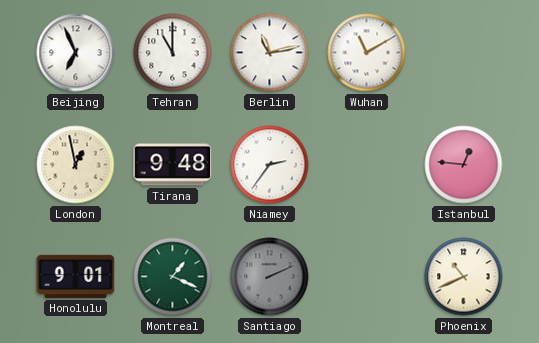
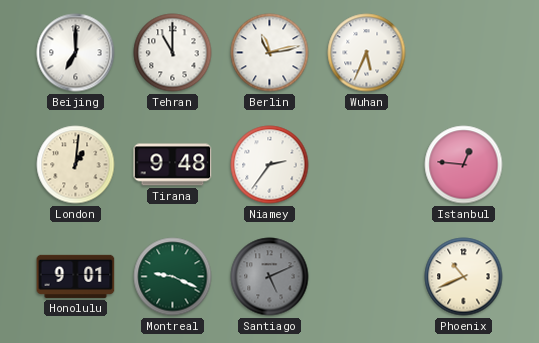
Beijing: 6:56 -> 7:00
Wuhan: 11:10 -> 5:34
London: 12:58 -> 1:01
Montreal: 1:19 -> 9:19
Santiago: 2:11 -> 5:11
